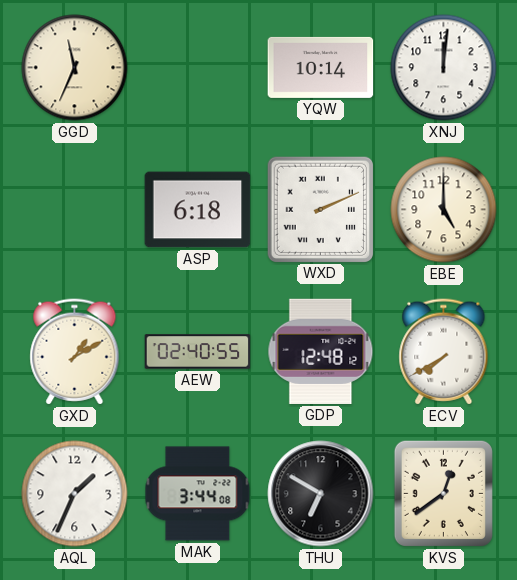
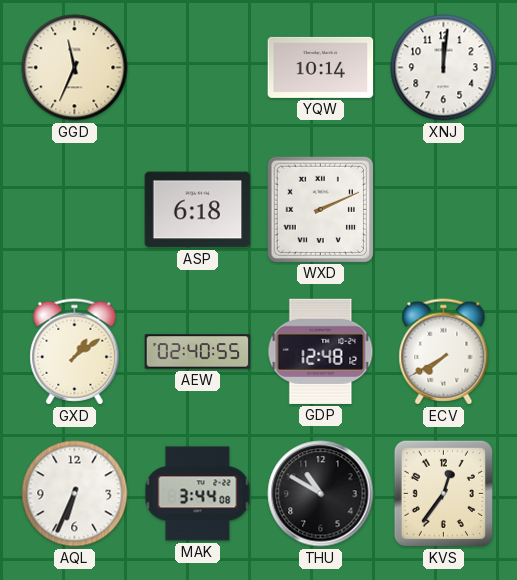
EBE: 5:00 -> none
GXD: 1:10 -> 1:09
AQL: 1:34 -> 6:34
THU: 6:50 -> 10:50
KVS: 12:39 -> 12:36
